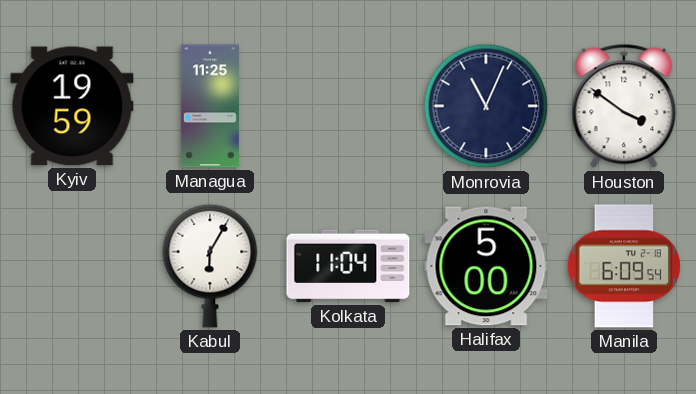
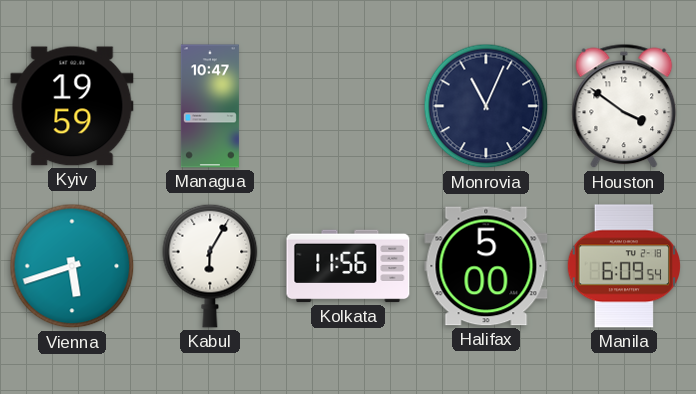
Managua: 11:25 -> 10:47
Vienna: none -> 5:42
Kolkata: 11:04 -> 11:56
